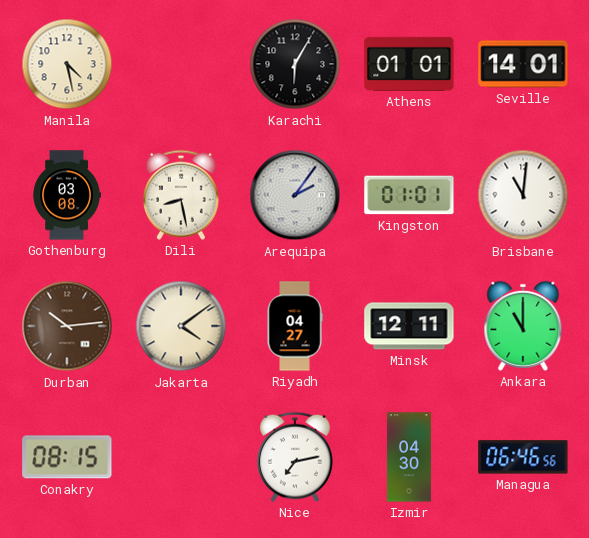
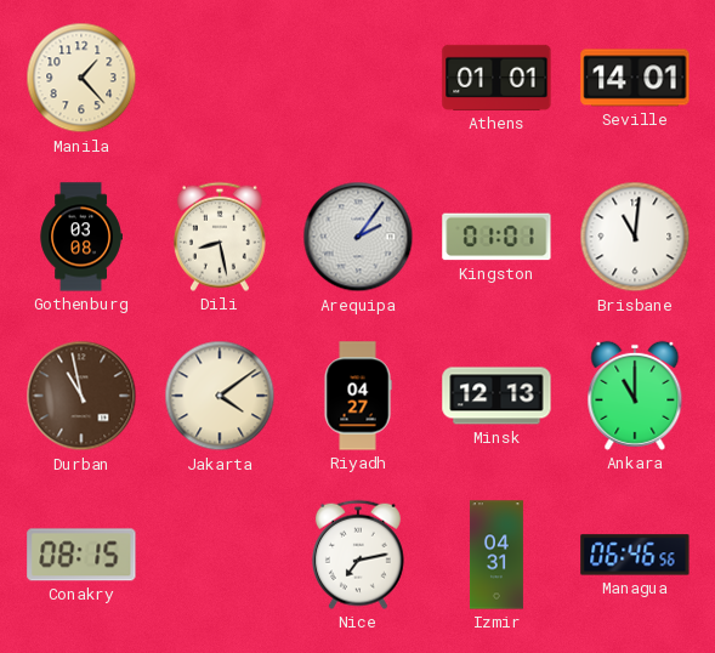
Manila: 4:28 -> 1:23
Karachi: 6:05 -> none
Durban: 10:14 -> 10:58
Minsk: 12:11 -> 12:13
Izmir: 04:30 -> 04:31
